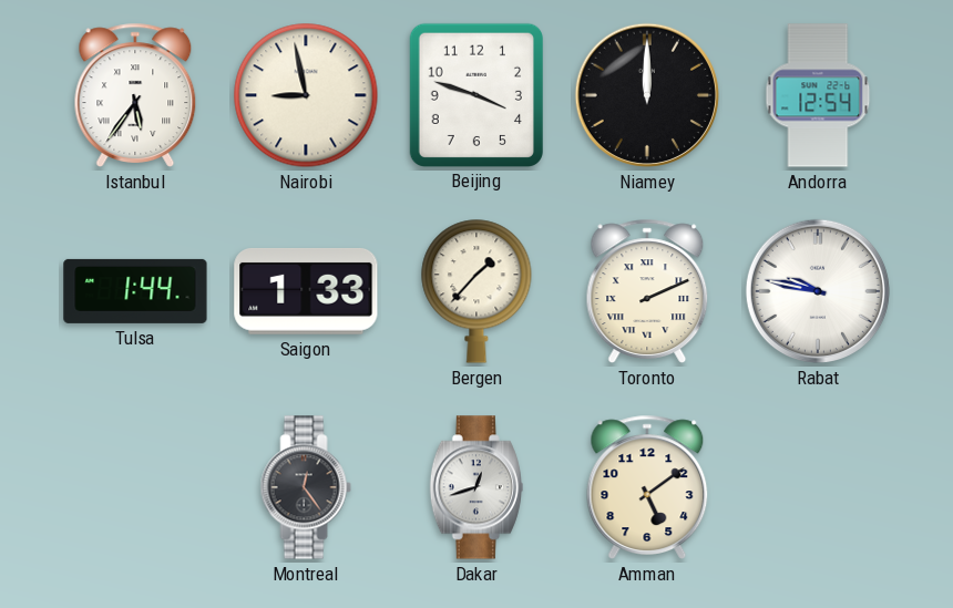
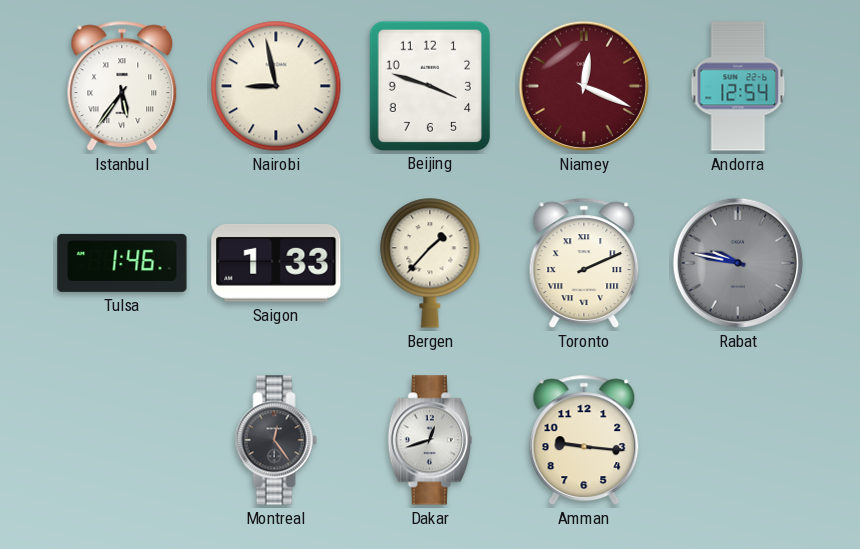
Niamey: 12:00 -> 12:19
Niamey dial: black -> burgundy
Tulsa: 1:44 -> 1:46
Rabat dial: white -> grey
Amman: 5:09 -> 9:16
